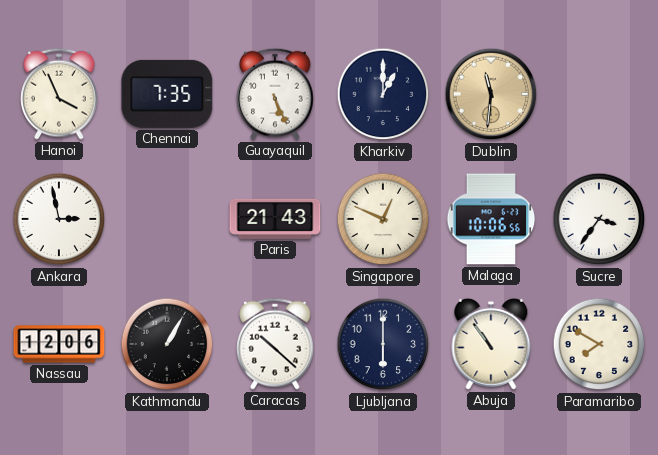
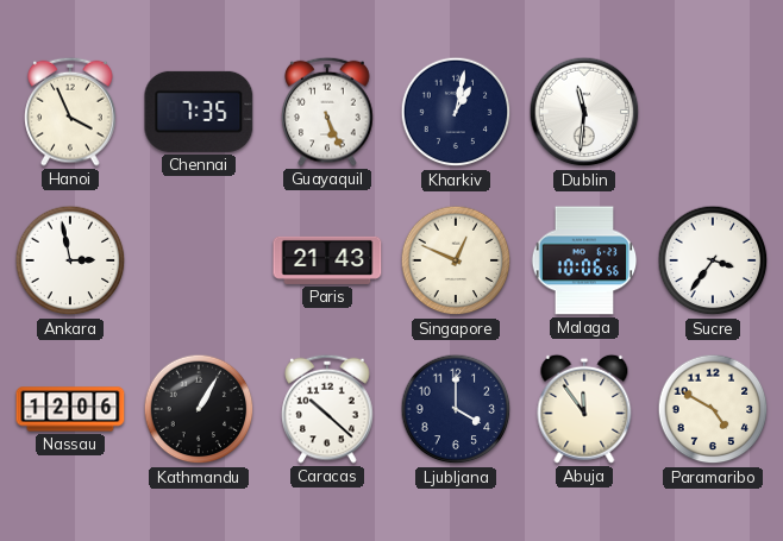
Kharkiv: 1:00 -> 1:02
Dublin dial: champagne -> white
Ljubljana: 6:00 -> 4:00
Abuja: 10:54 -> 11:54
Paramaribo: 7:50 -> 4:50
